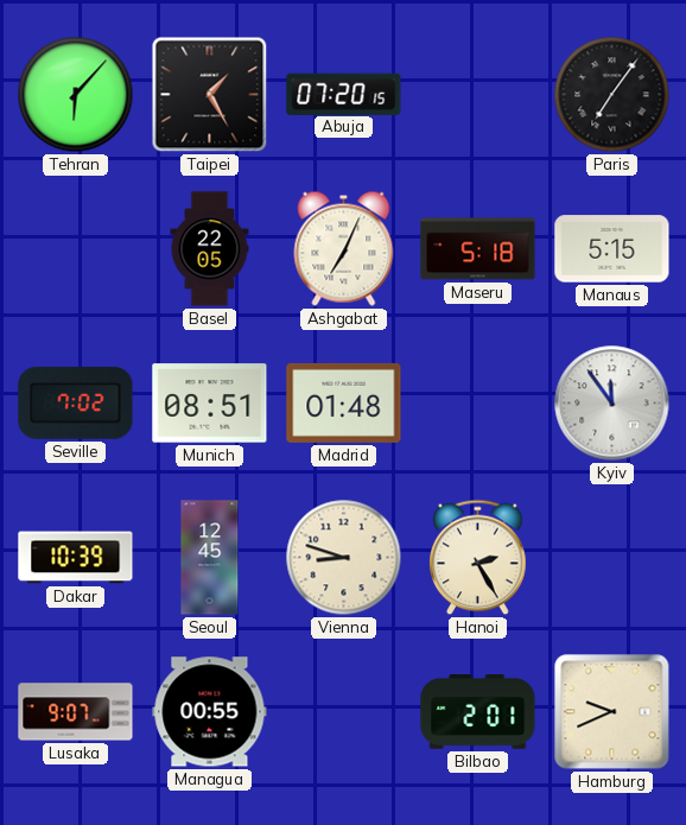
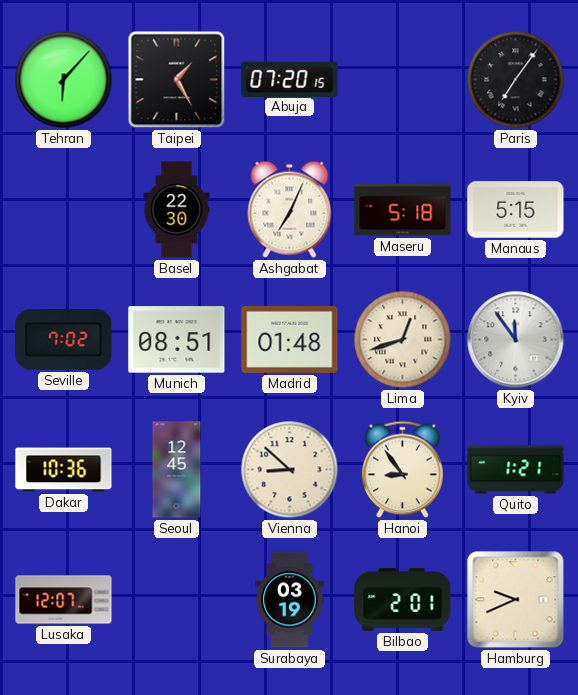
Basel: 22:05 -> 22:30
Lima: none -> 12:42
Dakar: 10:39 -> 10:36
Vienna: 8:48 -> 8:52
Hanoi: 2:25 -> 8:54
Quito: none -> 1:21
Lusaka: 9:07 -> 12:07
Managua: 00:55 -> none
Surabaya: none -> 03:19
